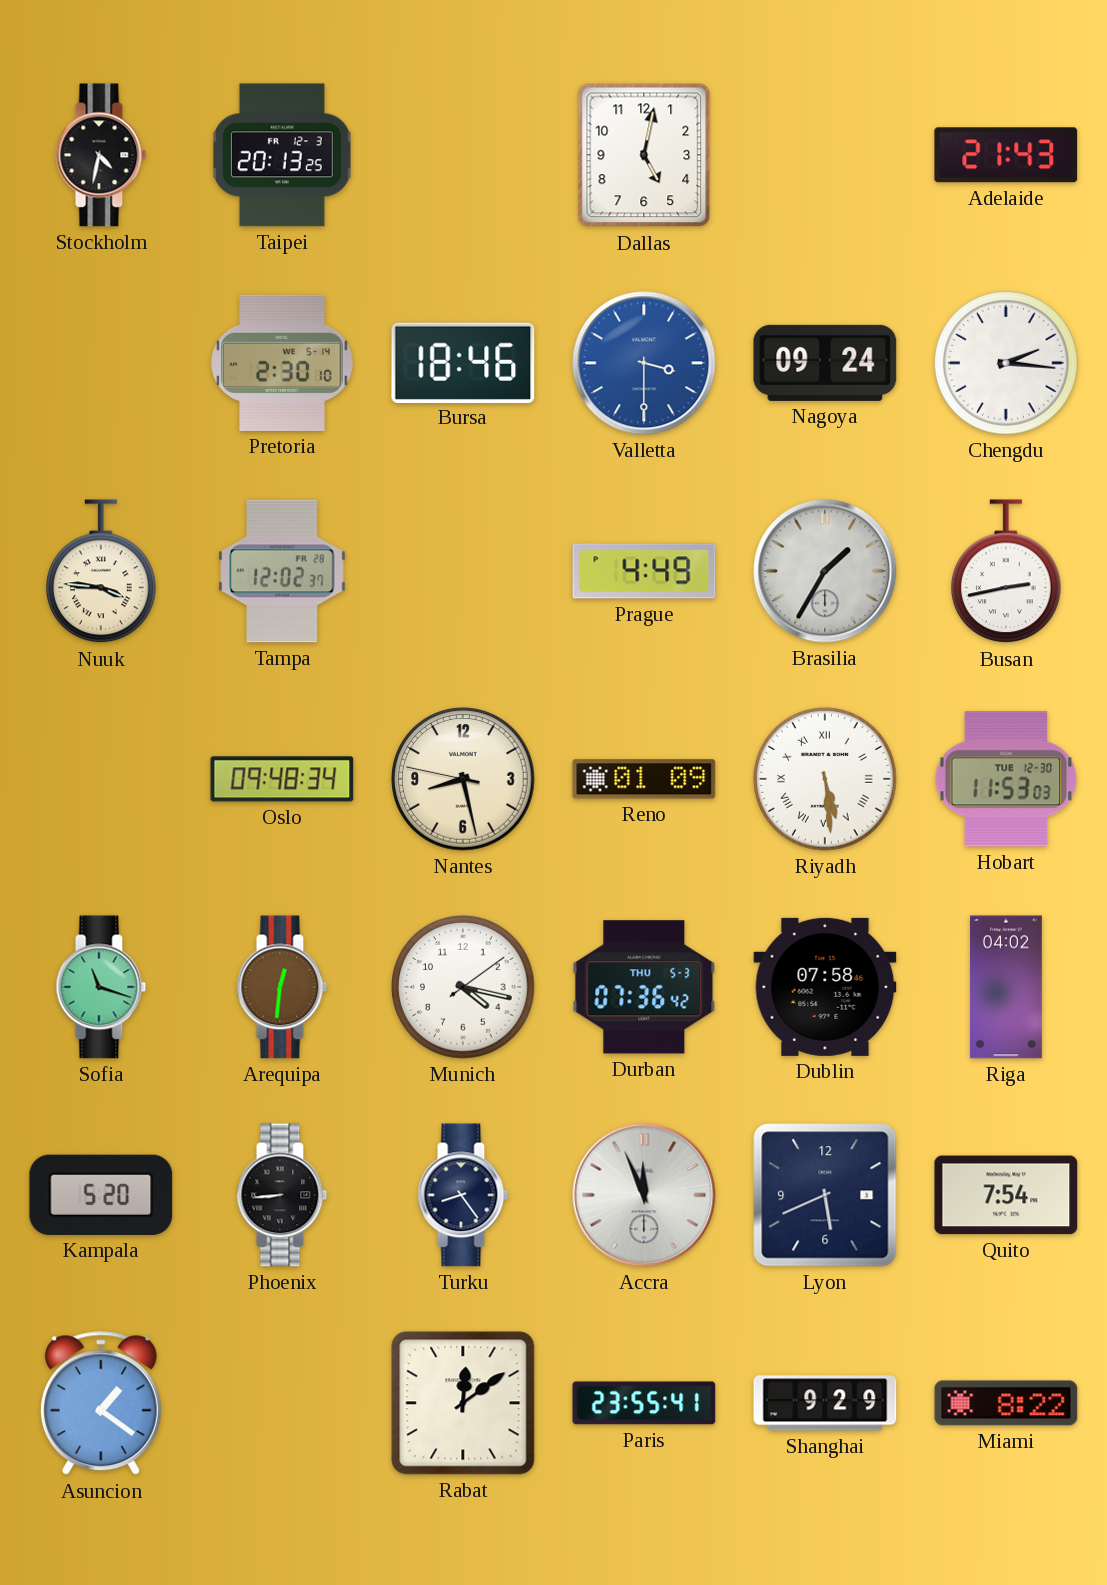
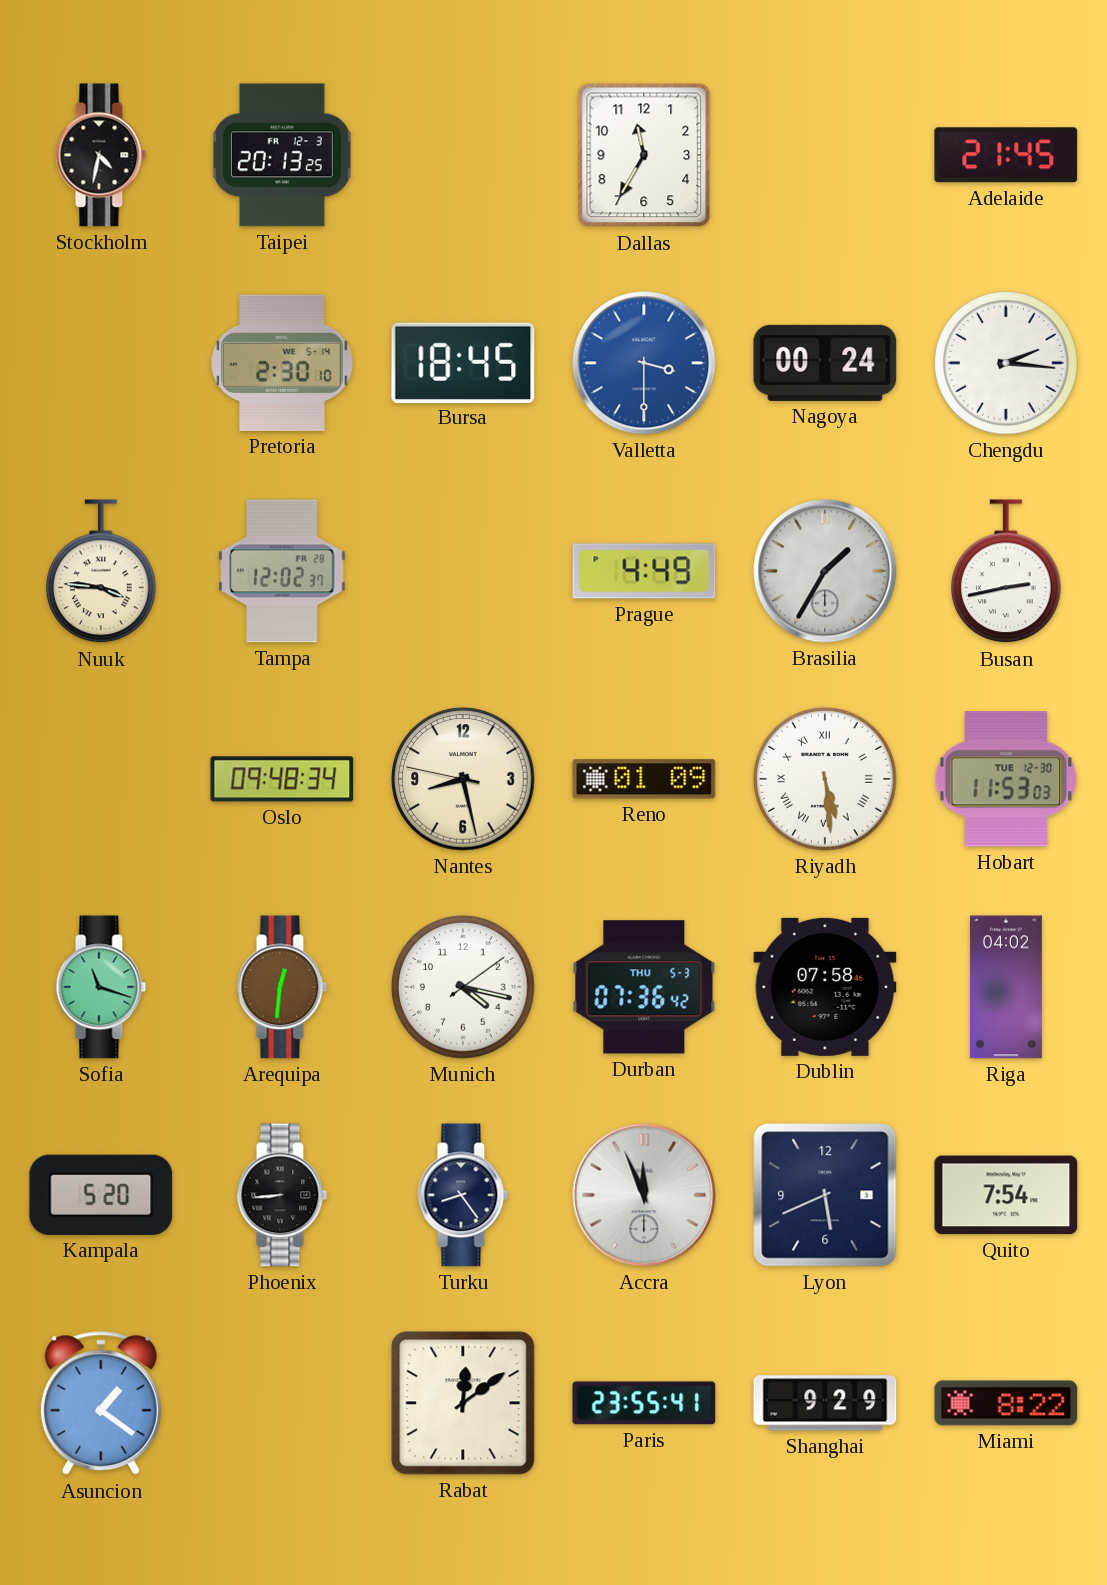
Dallas: 5:02 -> 11:35
Adelaide: 21:43 -> 21:45
Bursa: 18:46 -> 18:45
Nagoya: 09:24 -> 00:24
